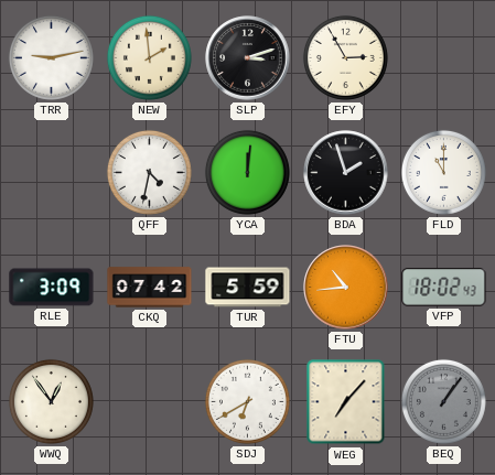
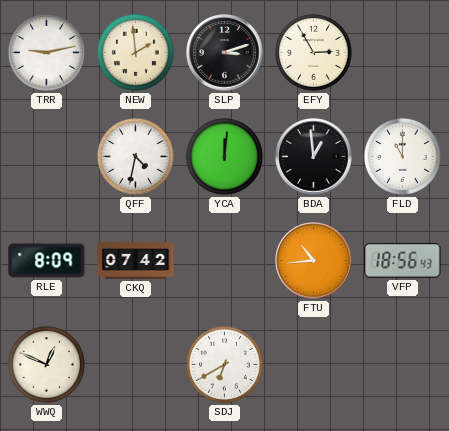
BDA: 1:57 -> 12:59
RLE: 3:09 -> 8:09
TUR: 5:59 -> none
VFP: 18:02 -> 18:56
WWQ: 12:54 -> 12:49
WEG: 7:07 -> none
BEQ: 1:06 -> none
